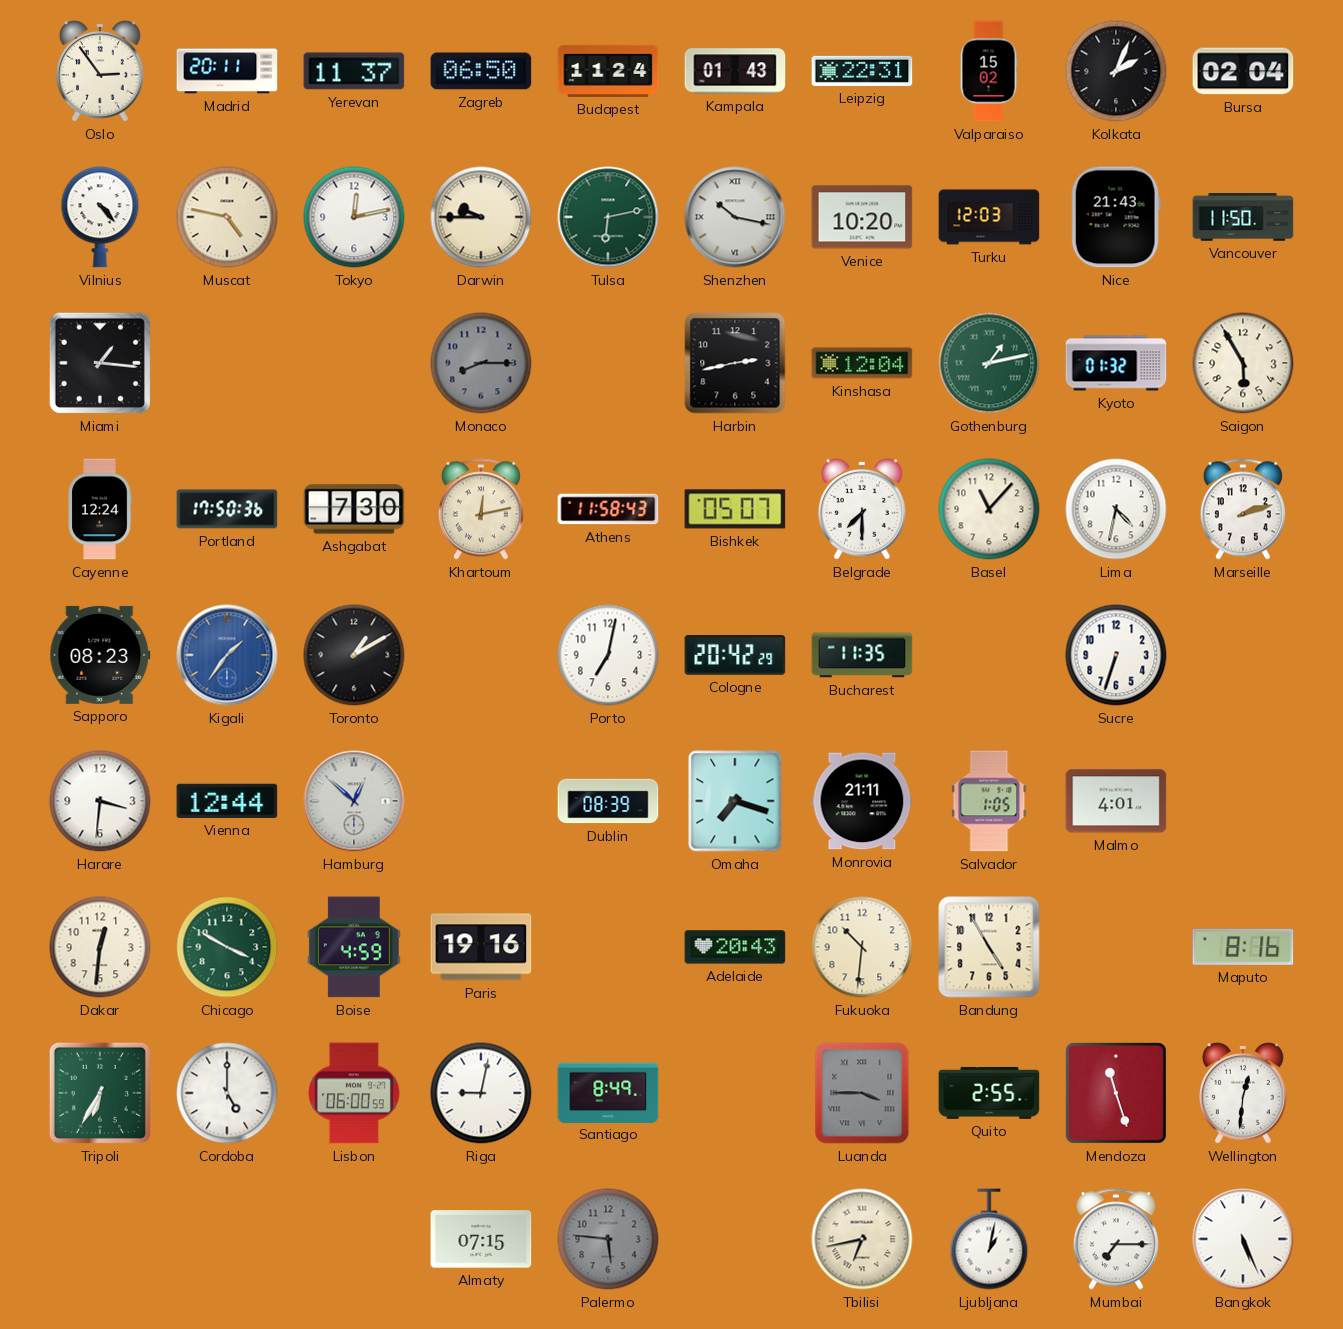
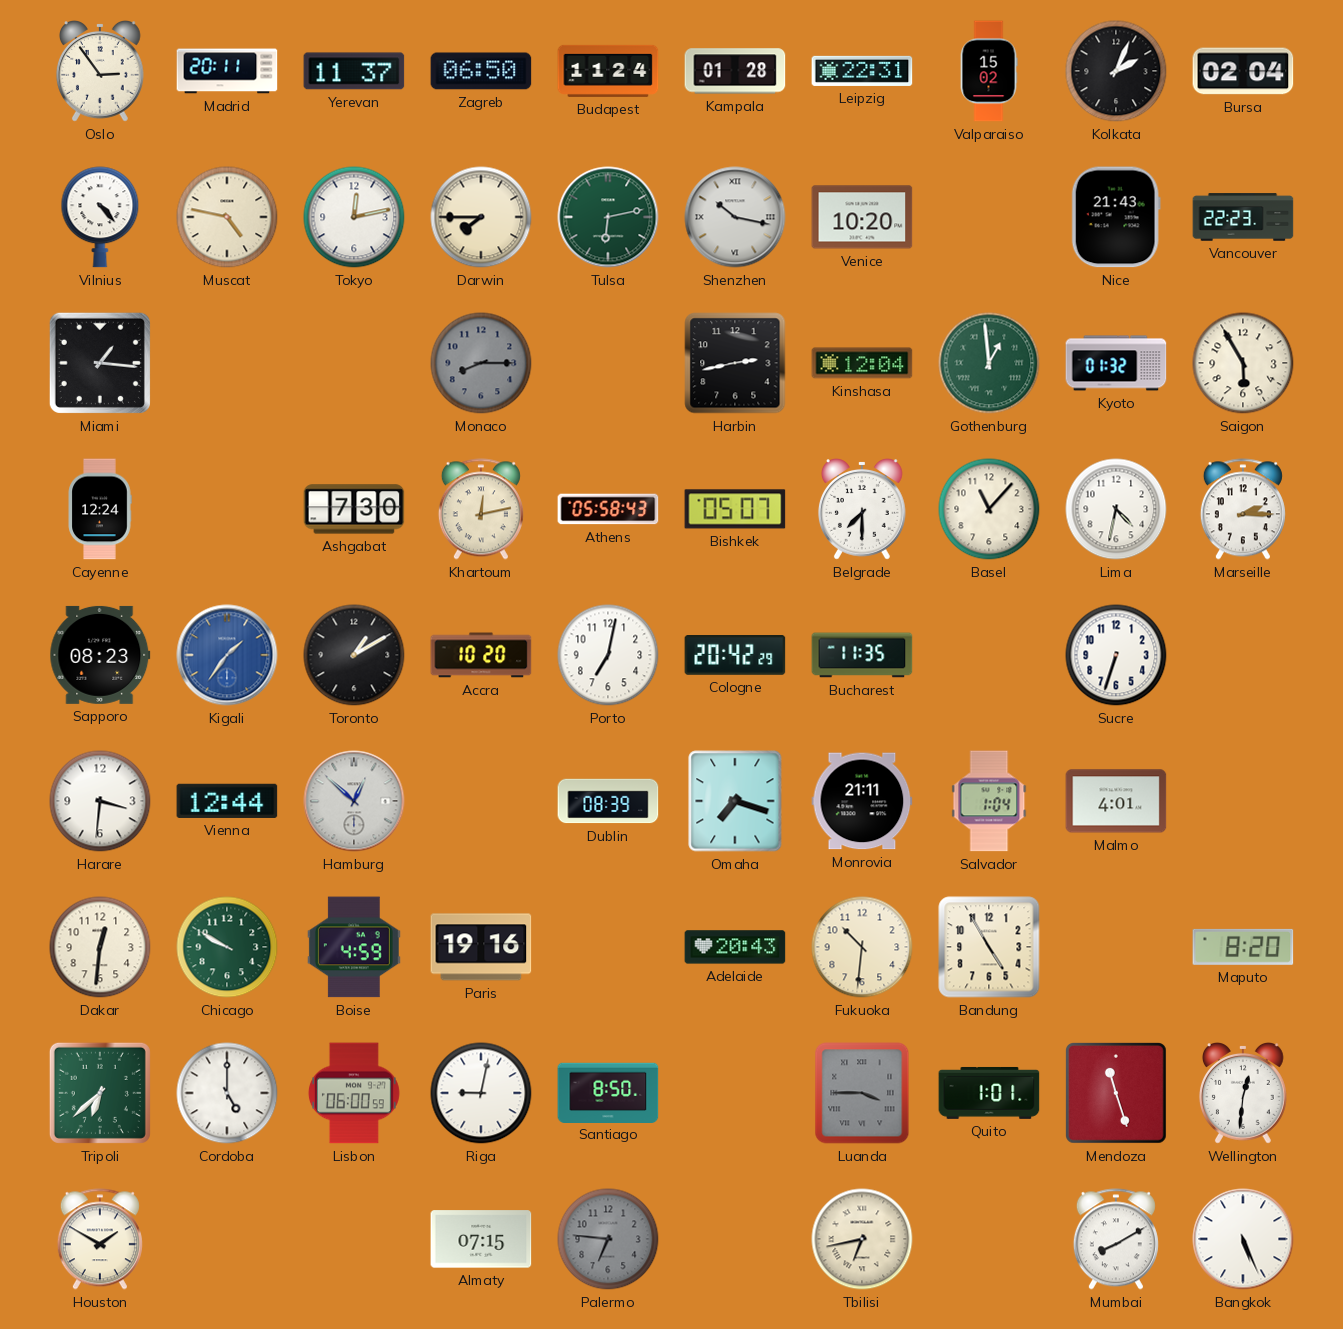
Kampala: 01:43 -> 01:28
Darwin: 9:45 -> 7:45
Turku: 12:03 -> none
Vancouver: 11:50 -> 22:23
Gothenburg: 1:13 -> 12:59
Portland: 17:50 -> none
Athens: 11:58 -> 05:58
Marseille: 2:12 -> 2:15
Accra: none -> 10:20
Salvador: 1:05 -> 1:04
Chicago: 3:50 -> 9:50
Maputo: 8:16 -> 8:20
Tripoli: 6:35 -> 6:38
Santiago: 8:49 -> 8:50
Quito: 2:55 -> 1:01
Houston: none -> 1:50
Palermo: 5:46 -> 6:46
Ljubljana: 1:02 -> none
Mumbai: 7:15 -> 8:10
